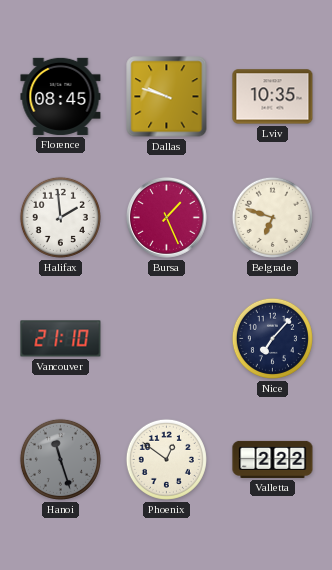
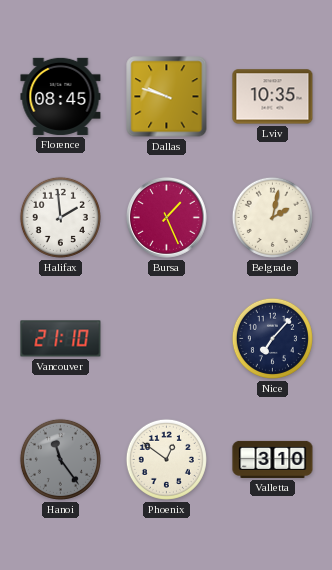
Belgrade: 6:48 -> 2:02
Hanoi: 11:27 -> 11:24
Valletta: 2:22 -> 3:10
